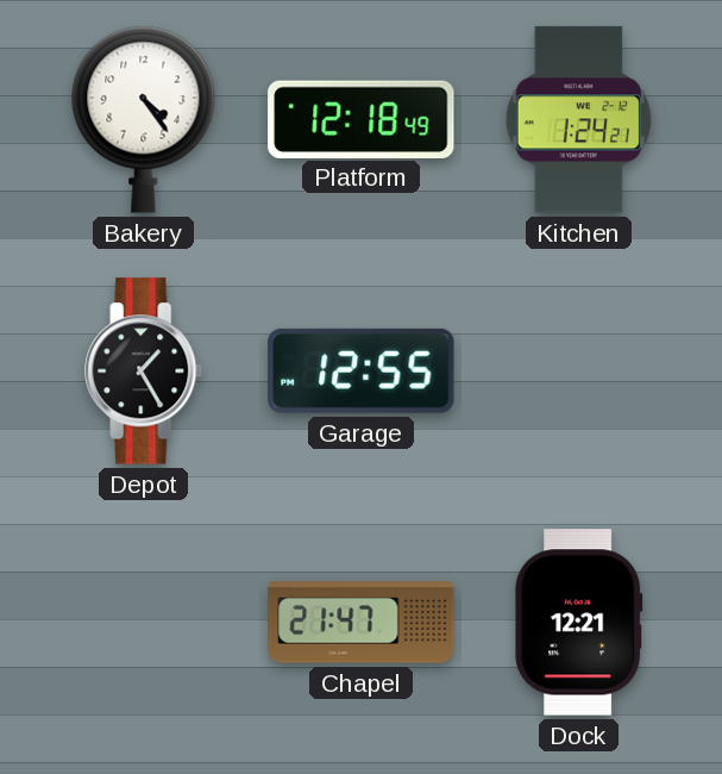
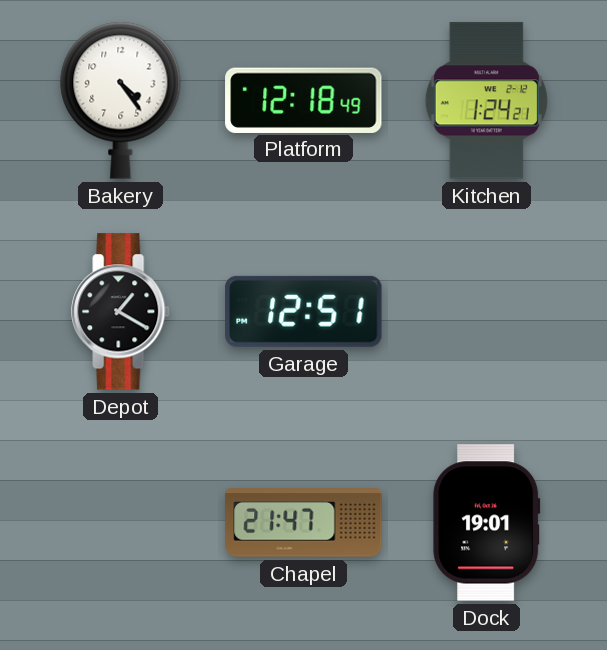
Depot: 1:25 -> 1:20
Garage: 12:55 -> 12:51
Dock: 12:21 -> 19:01
